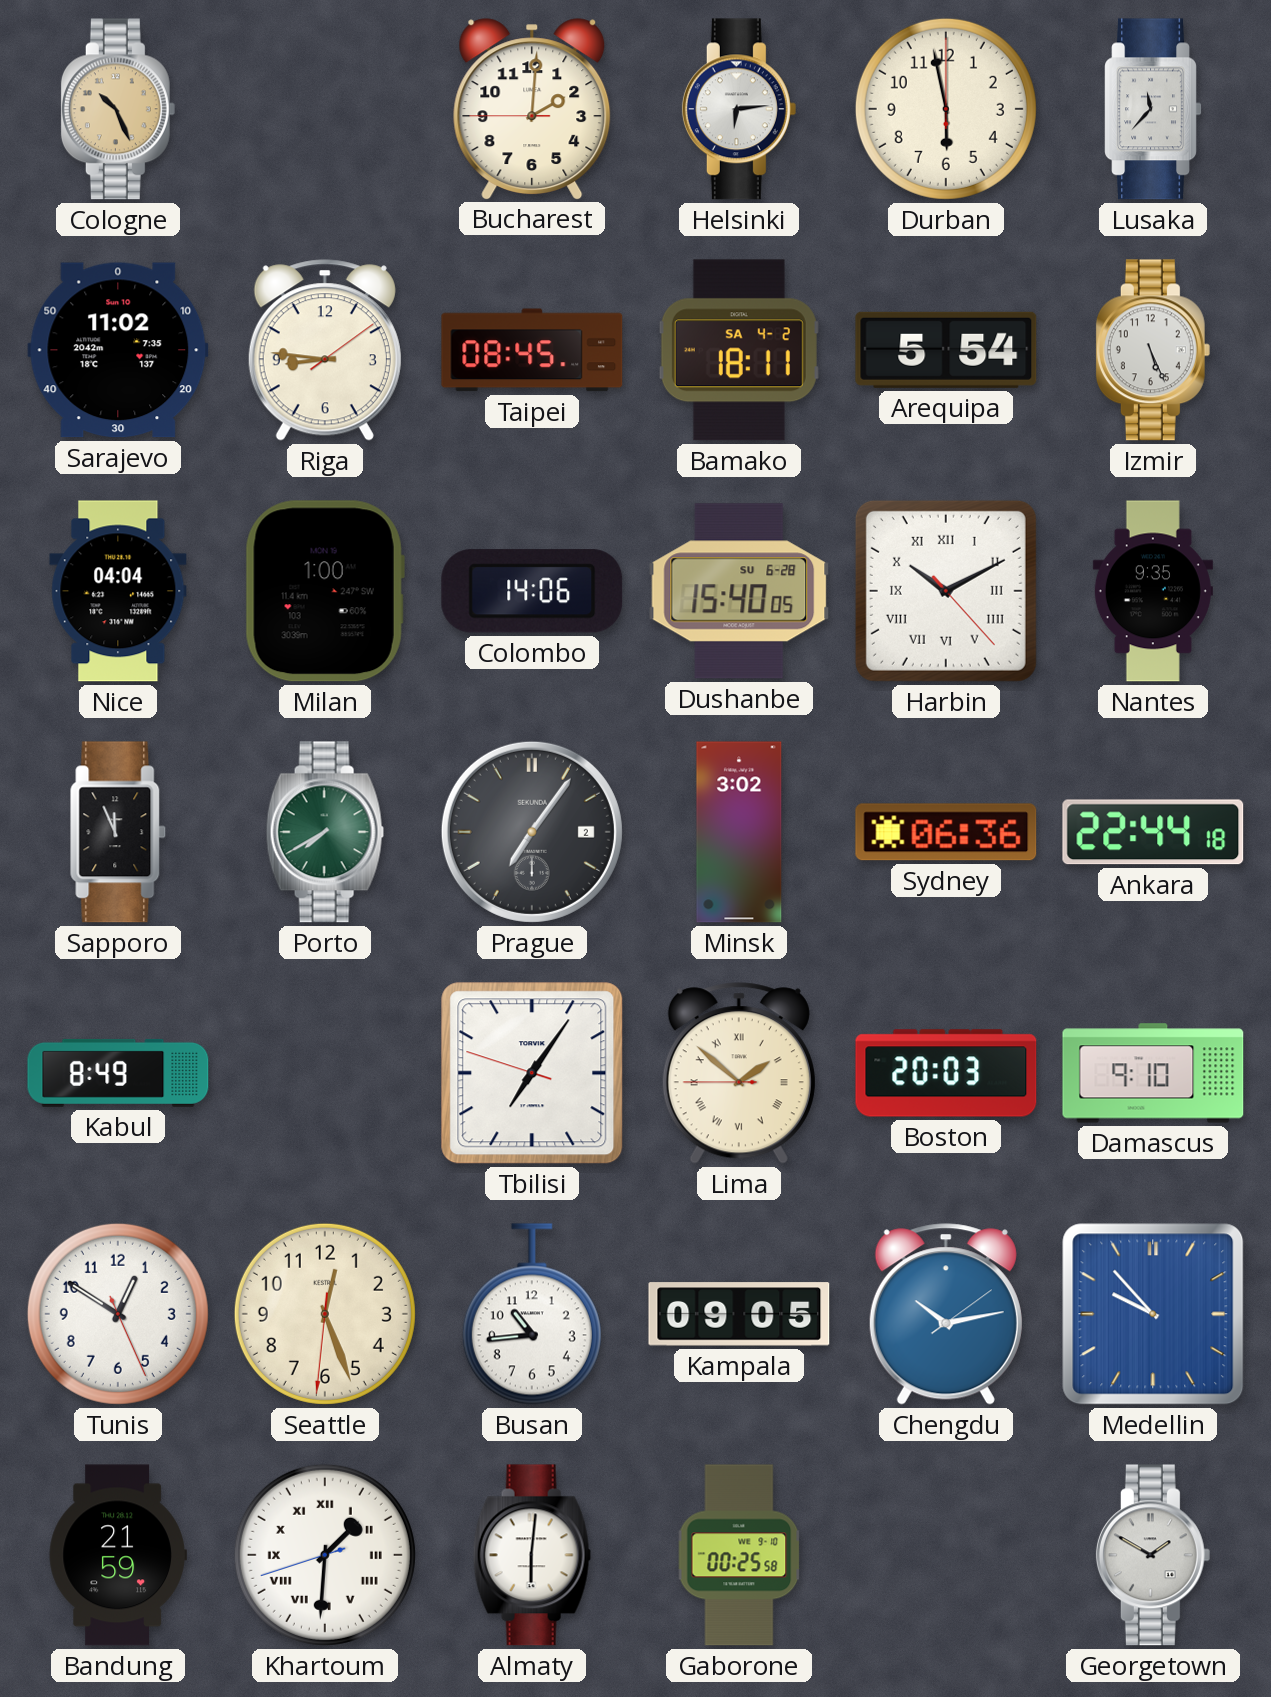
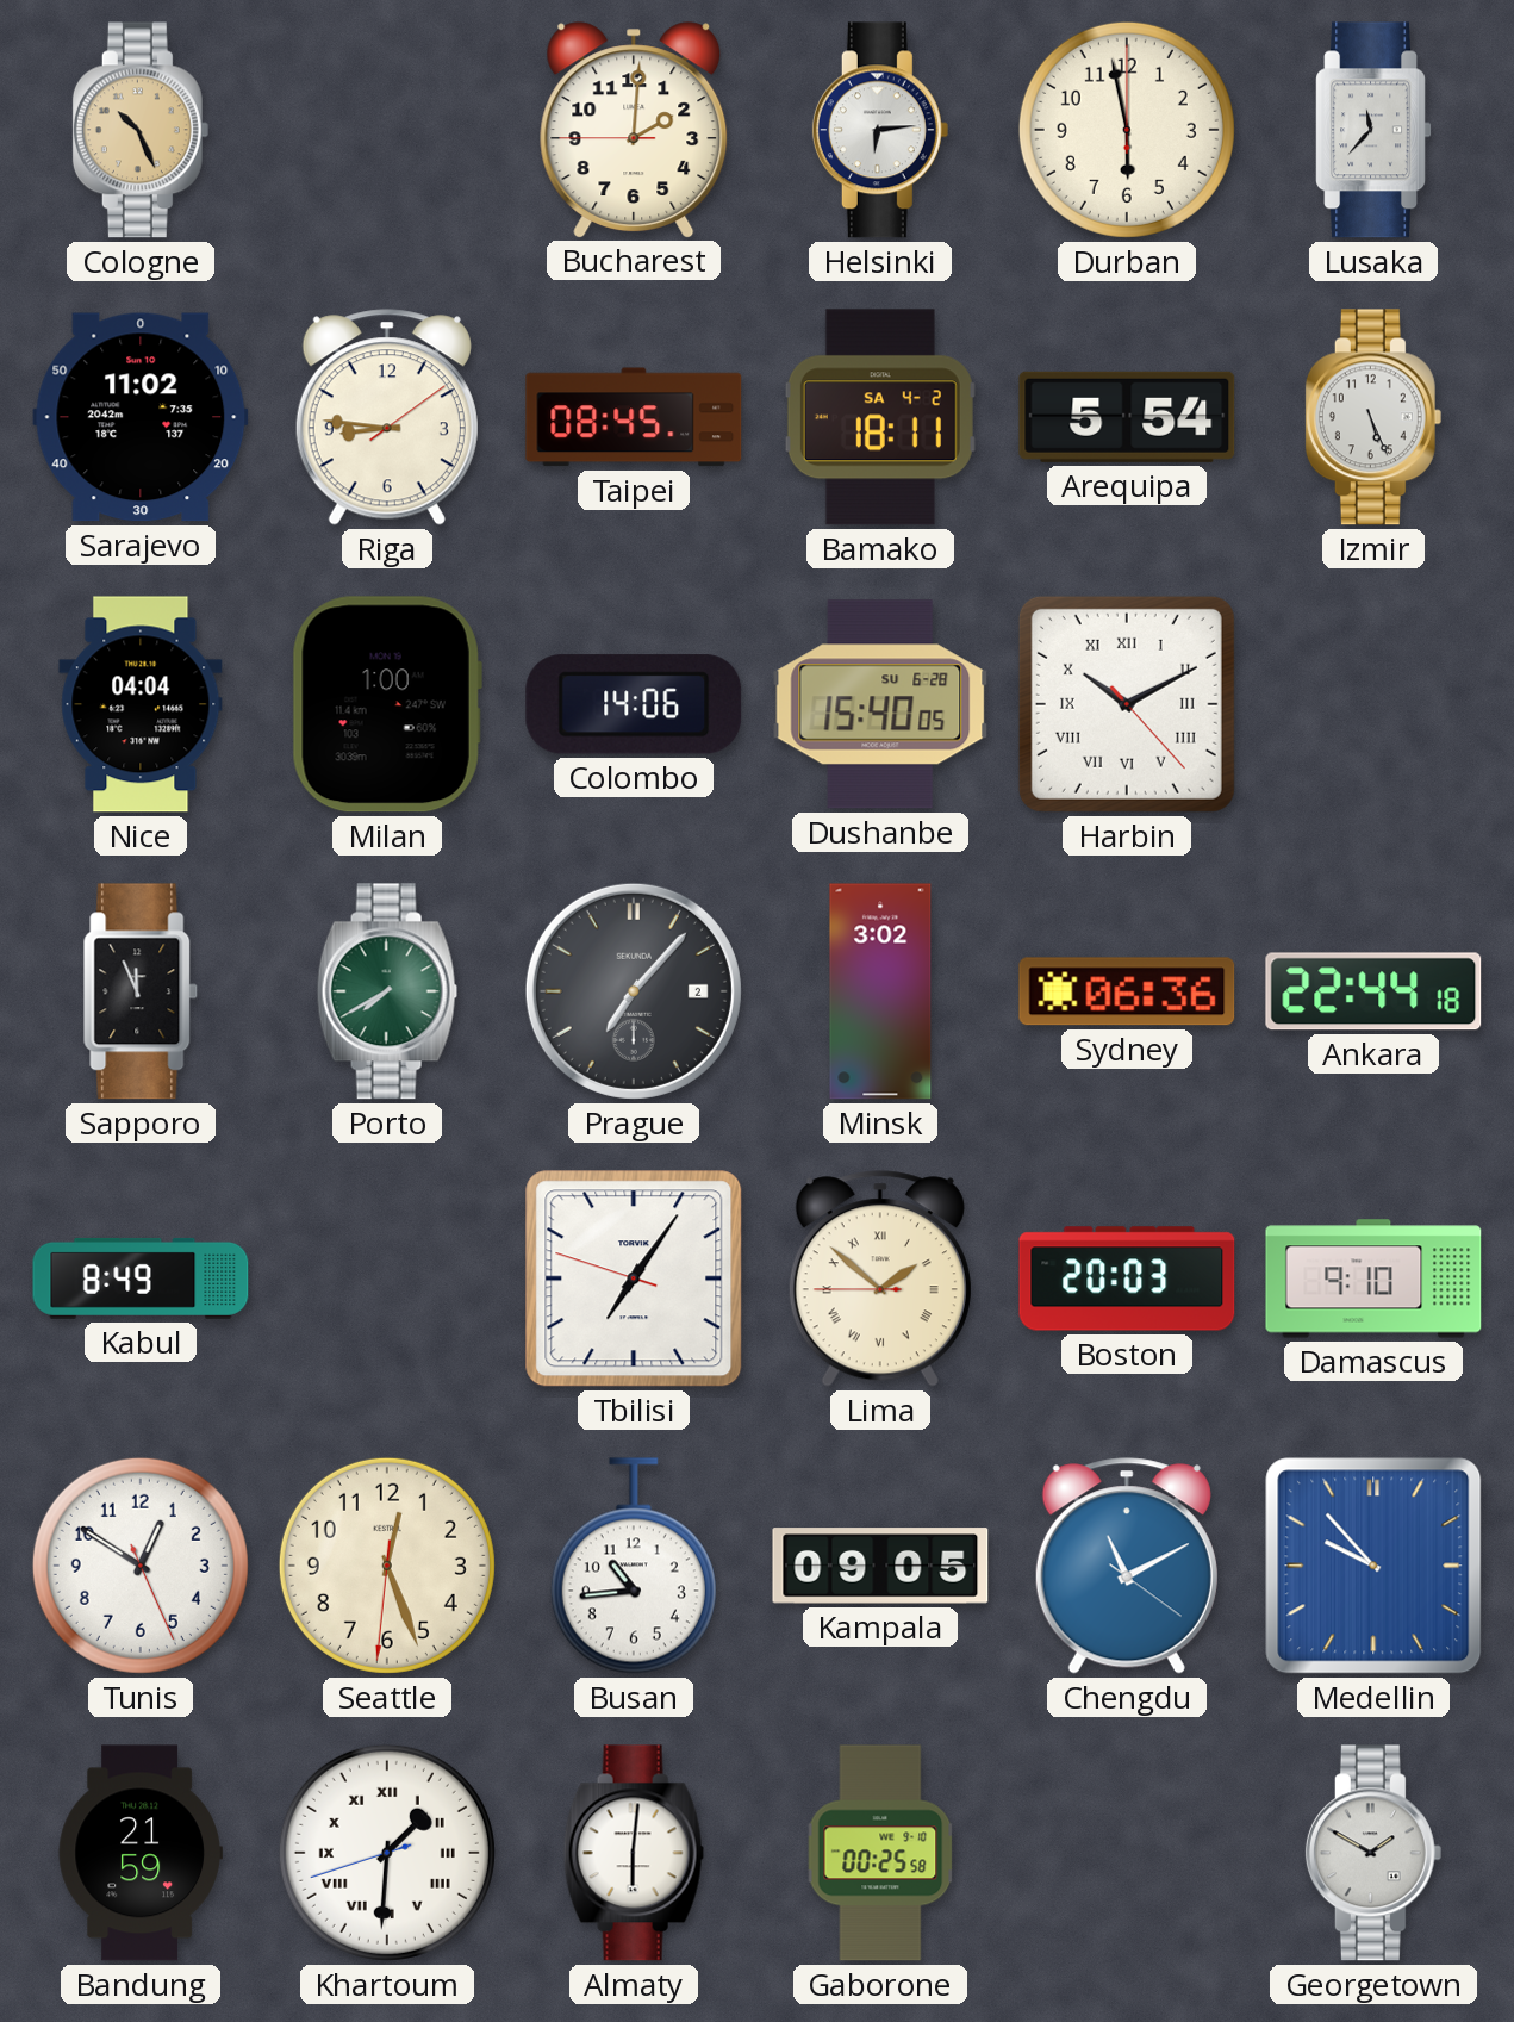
Nantes: 9:35 -> none
Prague: 7:06 -> 7:07
Chengdu: 10:13 -> 11:10
